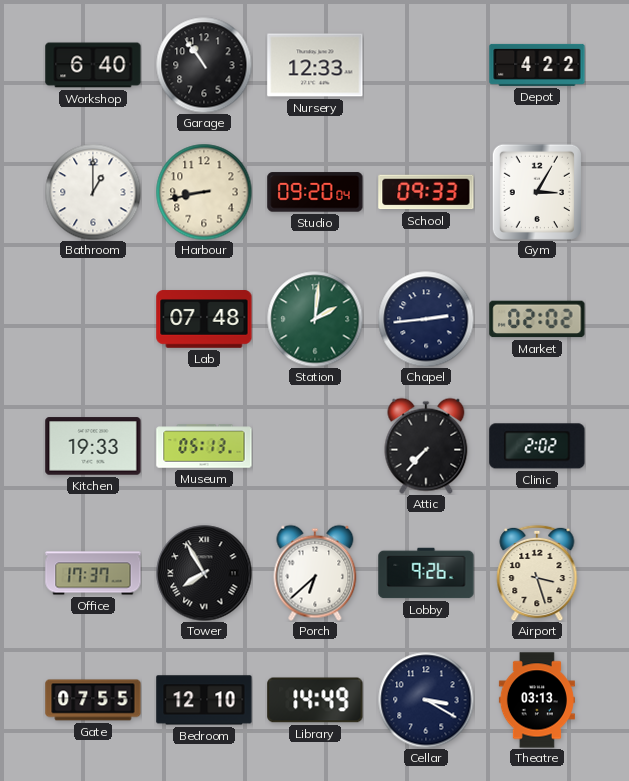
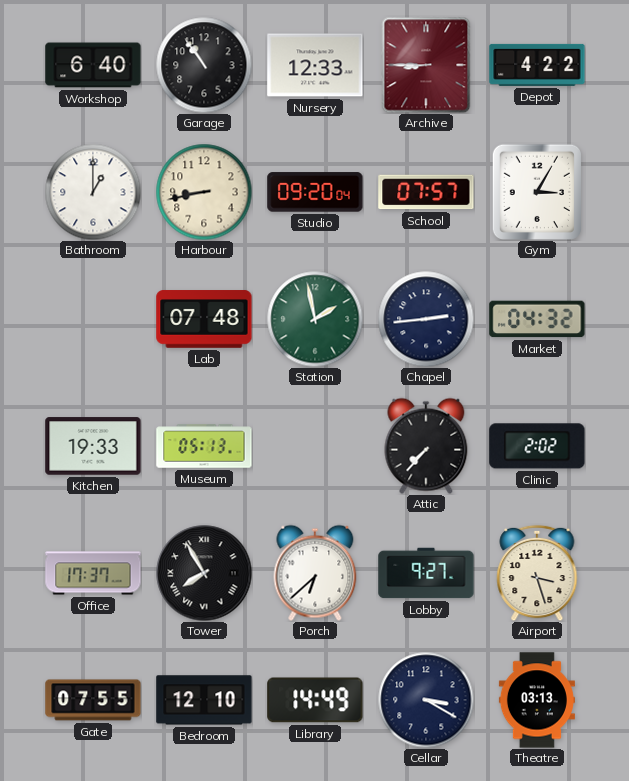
Archive: none -> 8:45
School: 09:33 -> 07:57
Station: 2:01 -> 1:58
Market: 02:02 -> 04:32
Lobby: 9:26 -> 9:27
